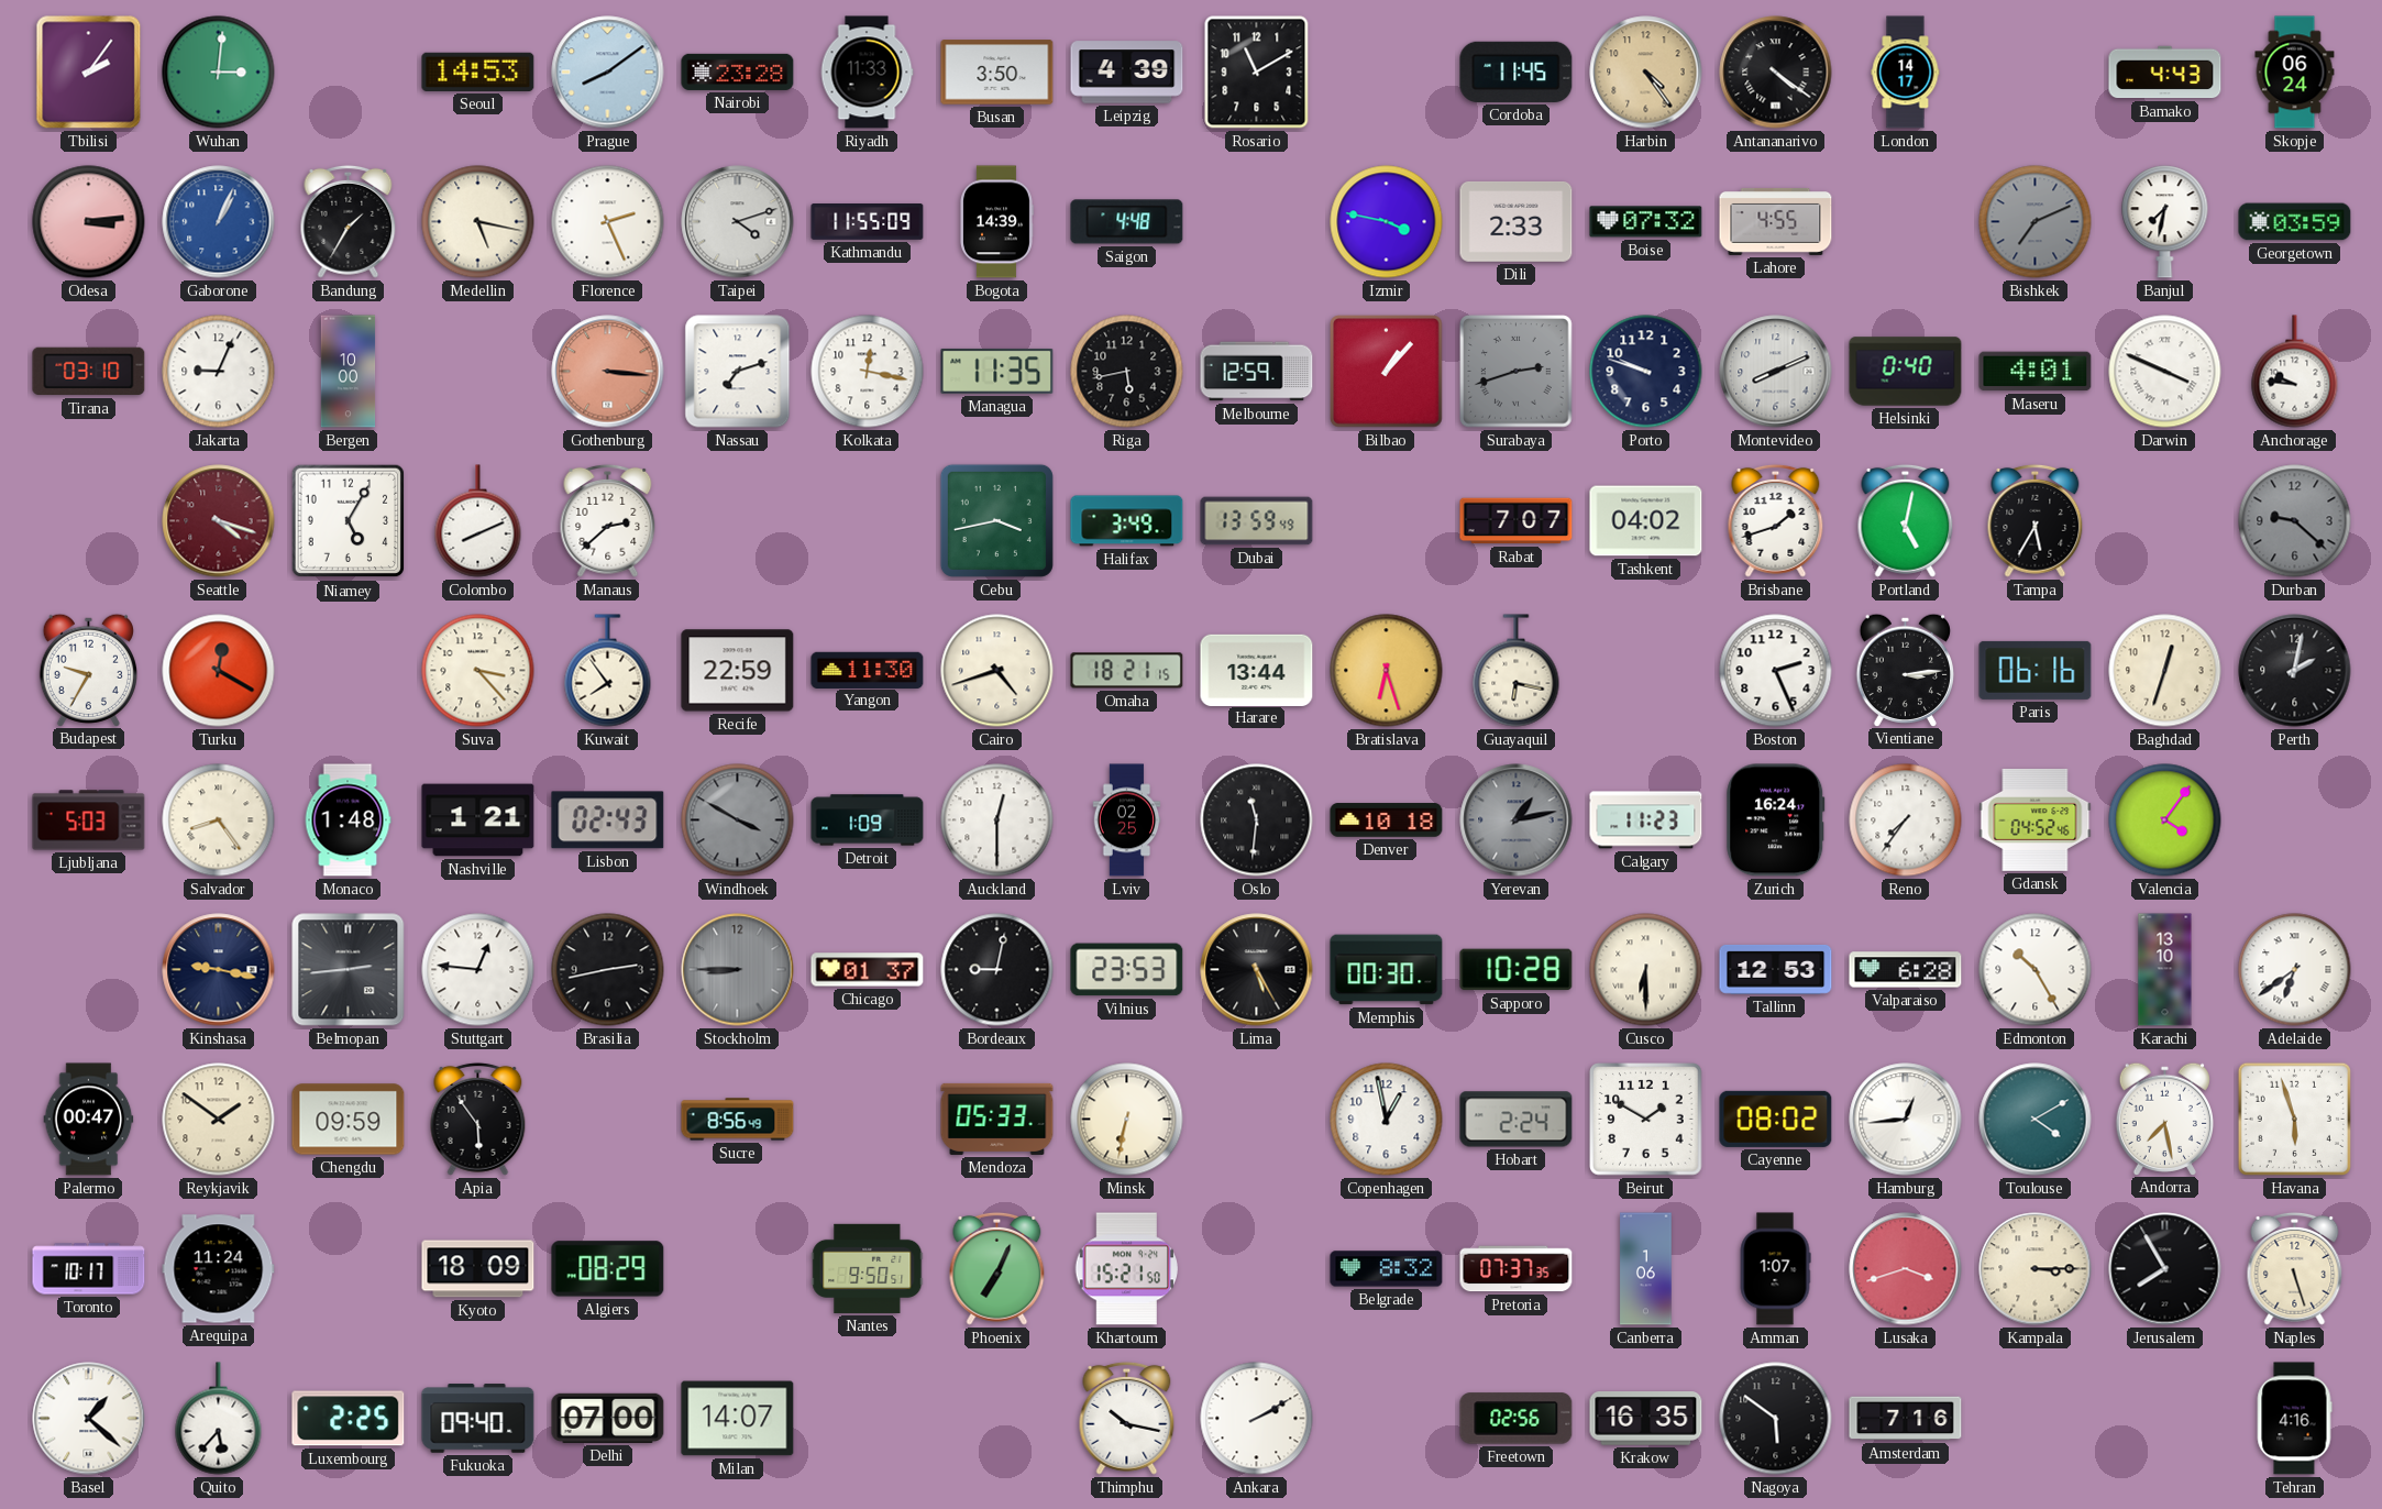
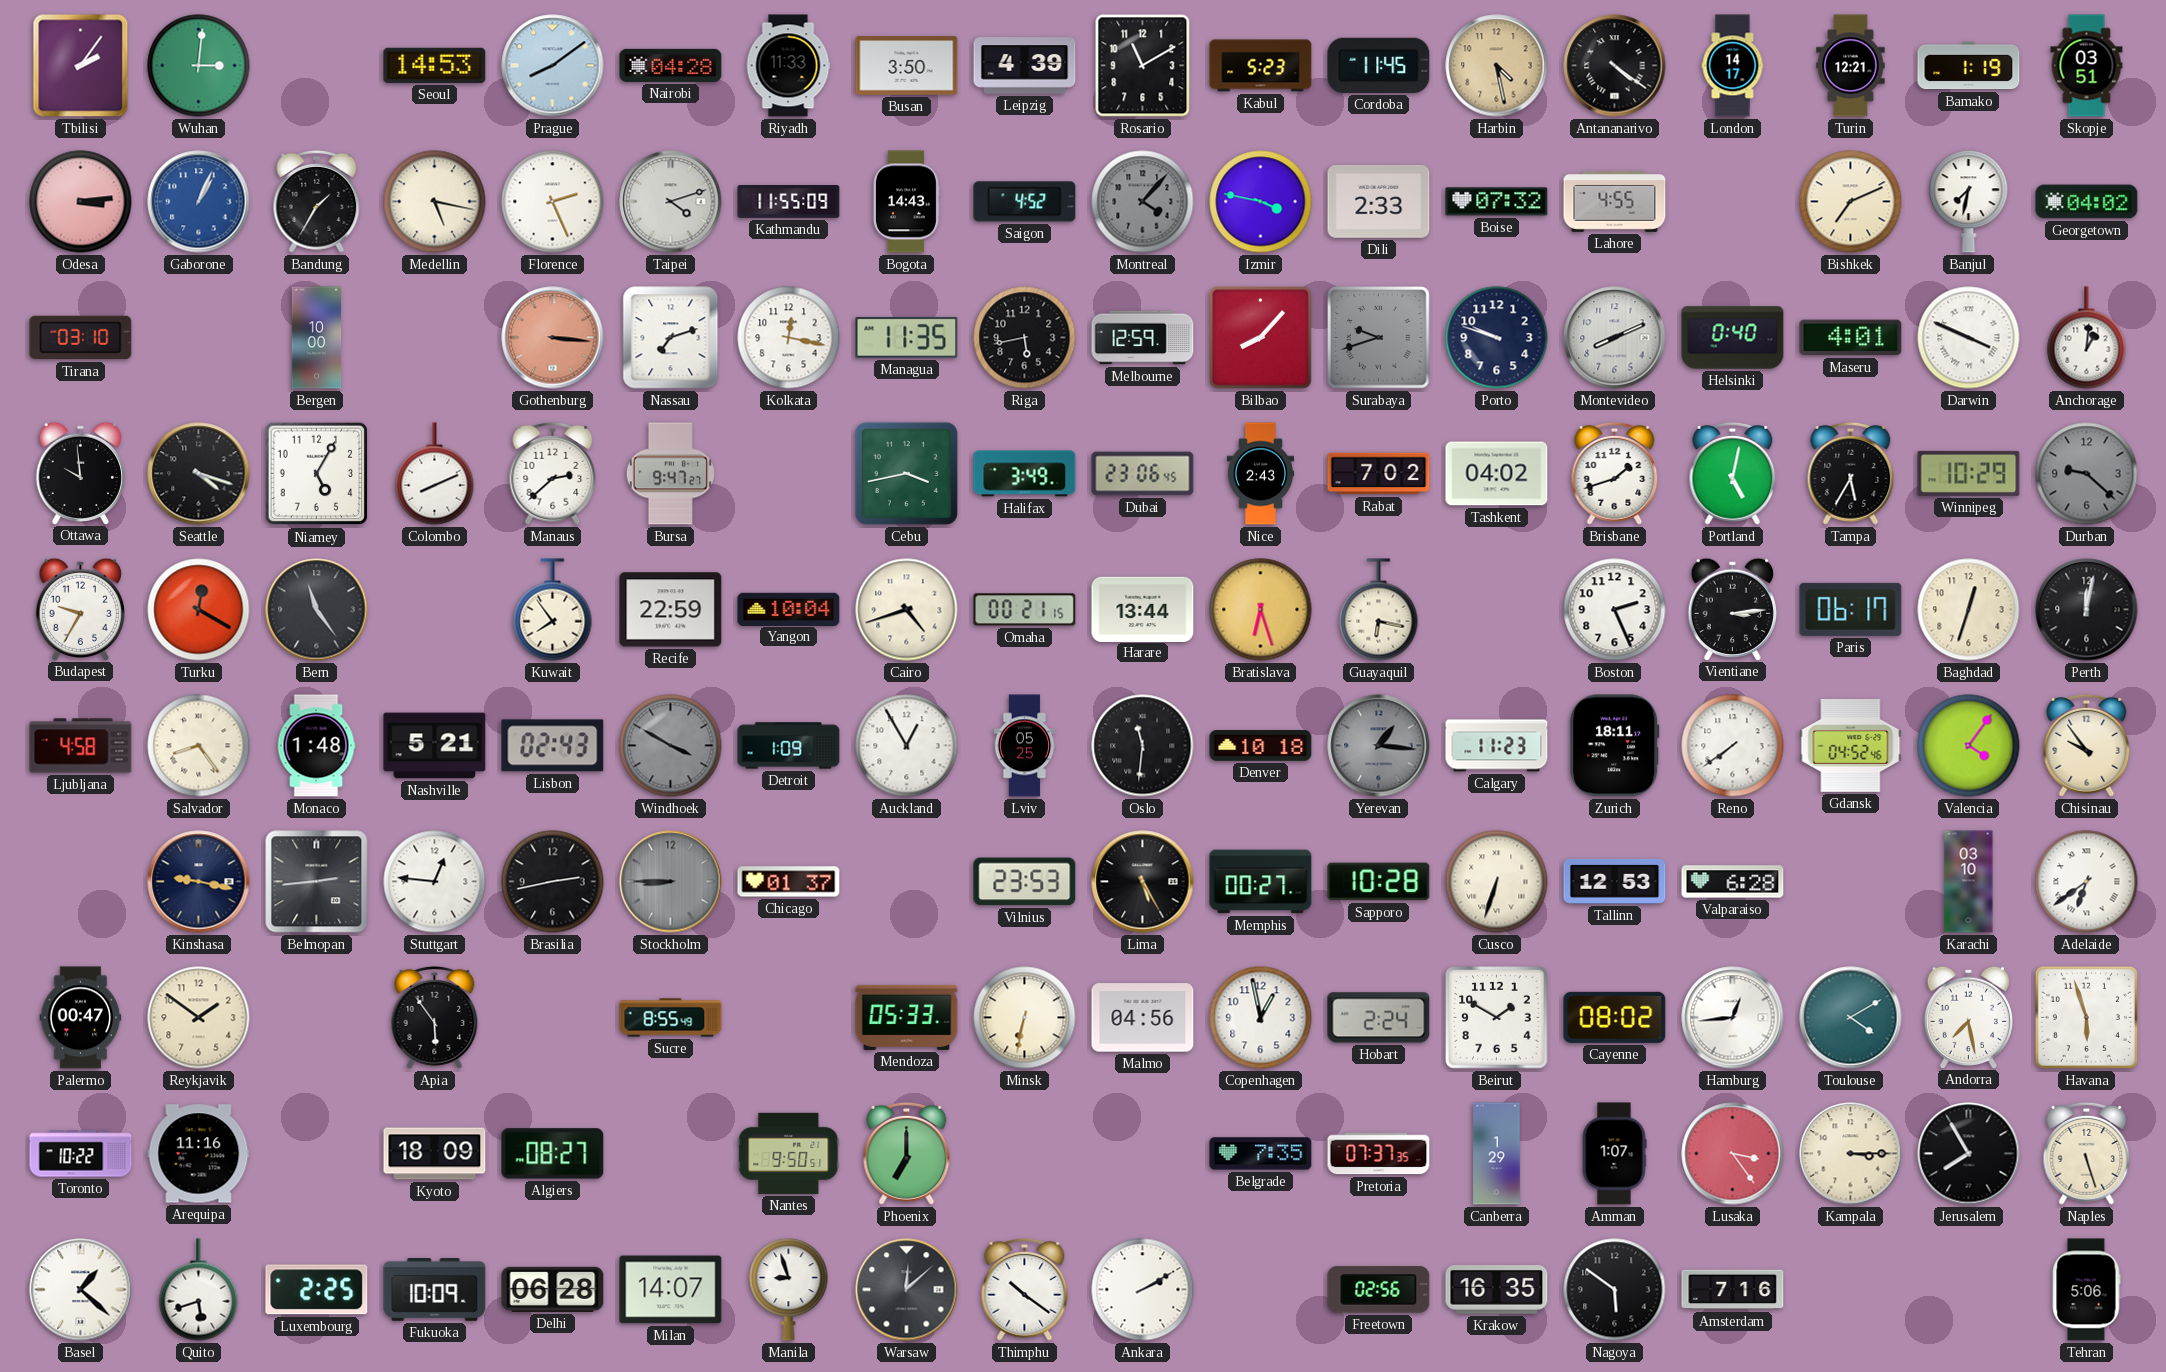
Nairobi: 23:28 -> 04:28
Kabul: none -> 5:23
Harbin: 4:24 -> 4:28
Turin: none -> 12:21
Bamako: 4:43 -> 1:19
Skopje: 06:24 -> 03:51
Bogota: 14:39 -> 14:43
Saigon: 4:48 -> 4:52
Montreal: none -> 4:07
Bishkek dial: grey -> cream
Georgetown: 03:59 -> 04:02
Jakarta: 9:04 -> none
Bilbao: 1:07 -> 8:07
Surabaya: 2:42 -> 9:42
Anchorage: 9:46 -> 1:01
Ottawa: none -> 9:59
Seattle dial: burgundy -> black
Bursa: none -> 9:47
Dubai: 13:59 -> 23:06
Nice: none -> 2:43
Rabat: 7:07 -> 7:02
Winnipeg: none -> 10:29
Bern: none -> 11:24
Suva: 3:23 -> none
Yangon: 11:30 -> 10:04
Omaha: 18:21 -> 00:21
Paris: 06:16 -> 06:17
Perth: 2:02 -> 12:02
Ljubljana: 5:03 -> 4:58
Nashville: 1:21 -> 5:21
Auckland: 12:30 -> 12:55
Lviv: 02:25 -> 05:25
Yerevan: 1:13 -> 1:16
Zurich: 16:24 -> 18:11
Reno: 7:36 -> 7:39
Chisinau: none -> 9:54
Bordeaux: 9:02 -> none
Memphis: 00:30 -> 00:27
Cusco: 6:30 -> 6:33
Edmonton: 10:25 -> none
Karachi: 13:10 -> 03:10
Chengdu: 09:59 -> none
Sucre: 8:56 -> 8:55
Malmo: none -> 04:56
Toronto: 10:17 -> 10:22
Arequipa: 11:24 -> 11:16
Algiers: 08:29 -> 08:27
Phoenix: 7:04 -> 7:00
Khartoum: 15:21 -> none
Belgrade: 8:32 -> 7:35
Canberra: 1:06 -> 1:29
Lusaka: 3:42 -> 3:24
Quito: 5:37 -> 5:42
Fukuoka: 09:40 -> 10:09
Delhi: 07:00 -> 06:28
Manila: none -> 8:57
Warsaw: none -> 12:08
Thimphu: 10:17 -> 10:21
Tehran: 4:16 -> 5:06
